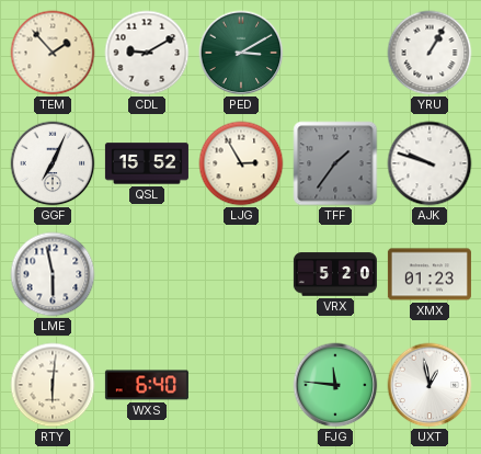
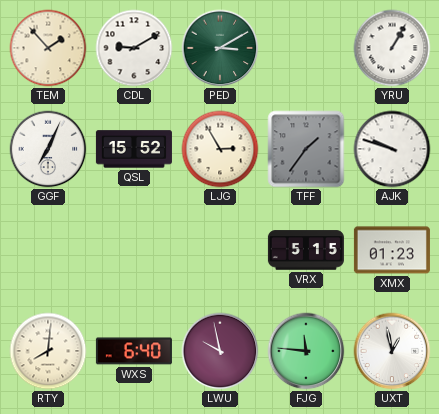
LME: 5:58 -> none
VRX: 5:20 -> 5:15
RTY: 6:01 -> 8:01
LWU: none -> 9:58
